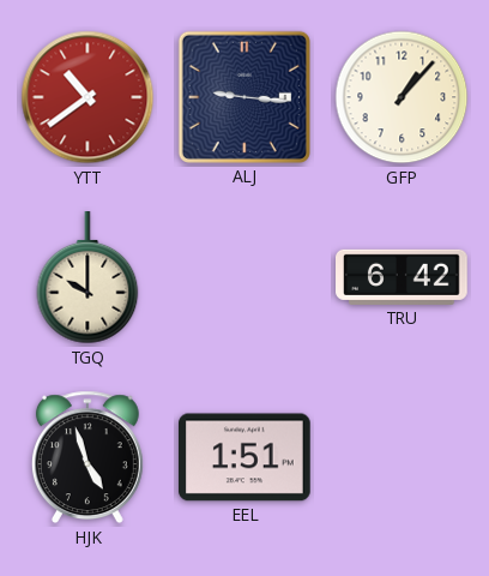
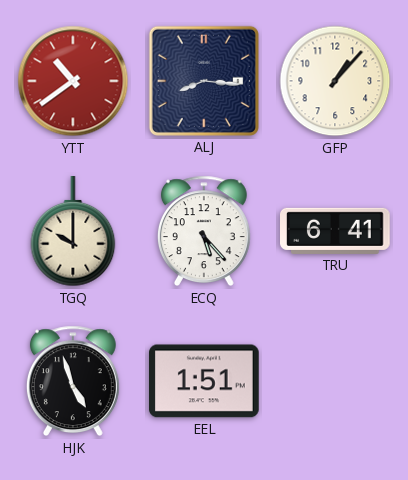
ALJ: 9:16 -> 8:16
ECQ: none -> 5:23
TRU: 6:42 -> 6:41
